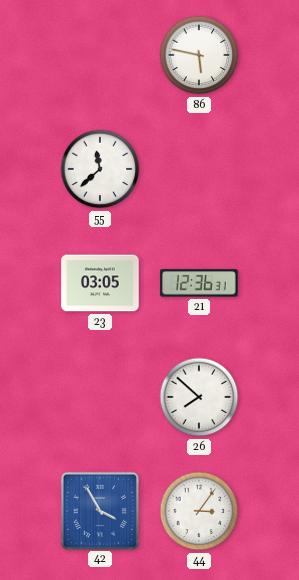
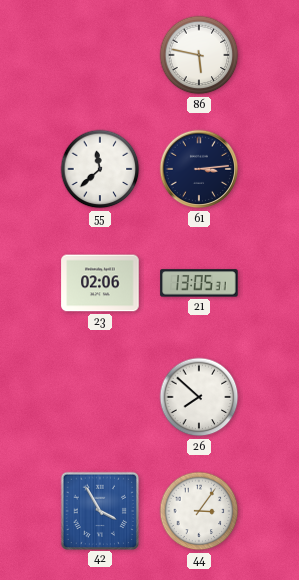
61: none -> 3:14
23: 03:05 -> 02:06
21: 12:36 -> 13:05
